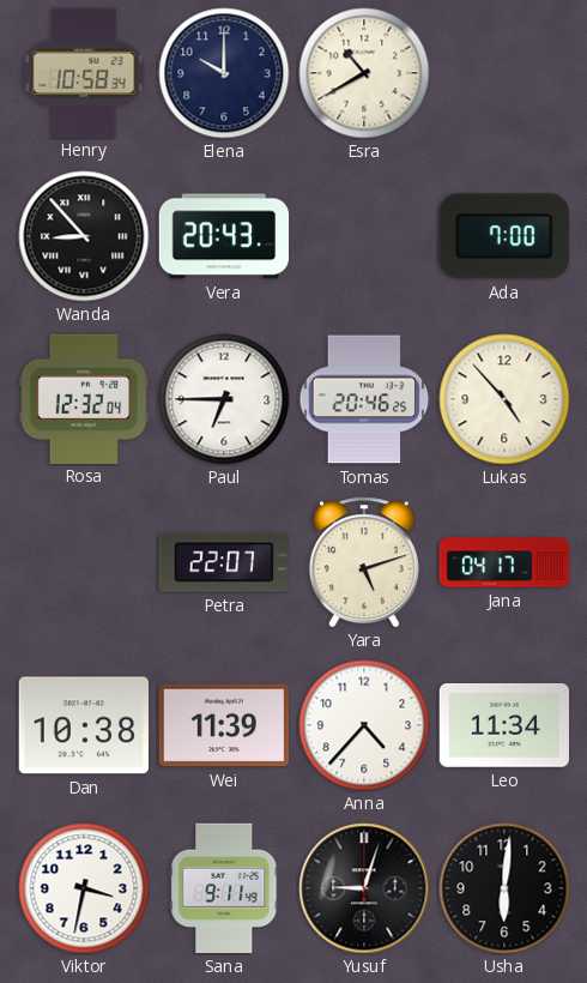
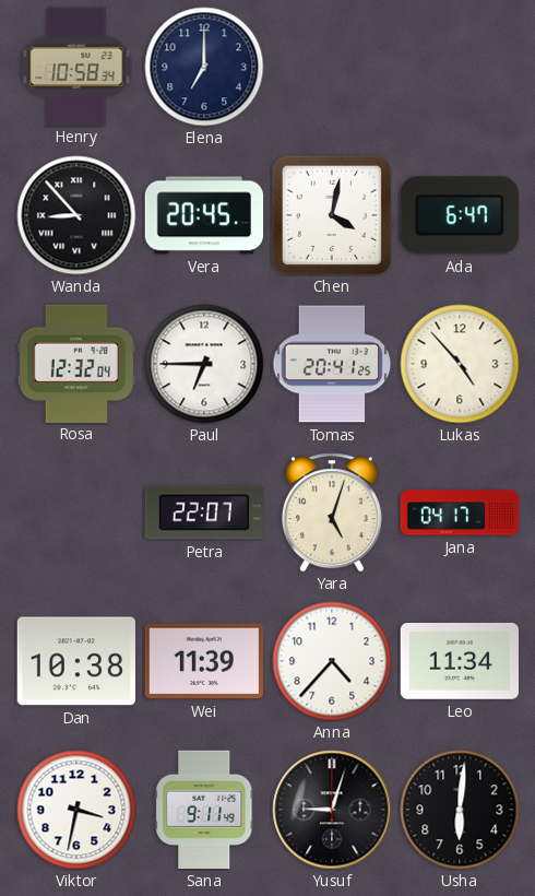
Elena: 10:00 -> 7:00
Esra: 10:40 -> none
Vera: 20:43 -> 20:45
Chen: none -> 4:02
Ada: 7:00 -> 6:47
Tomas: 20:46 -> 20:41
Yara: 5:12 -> 5:03
